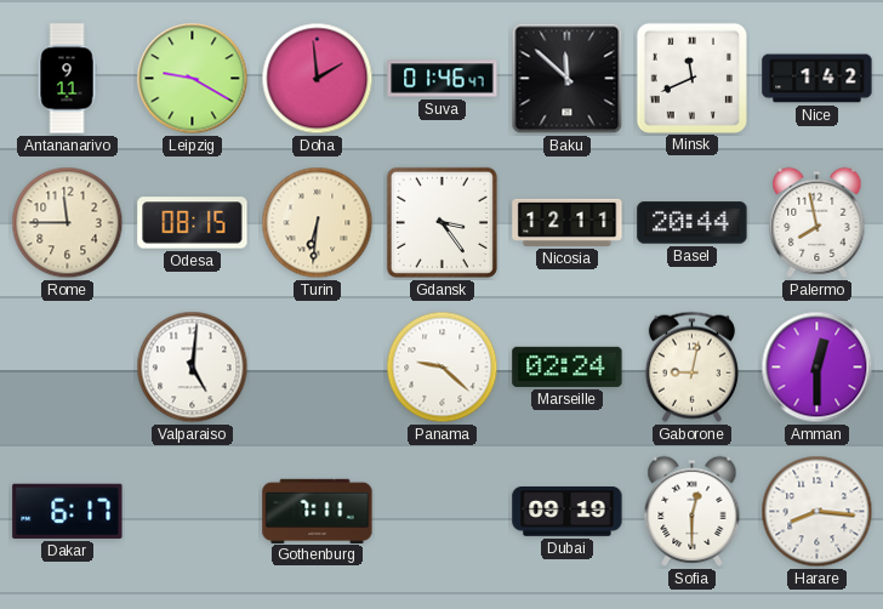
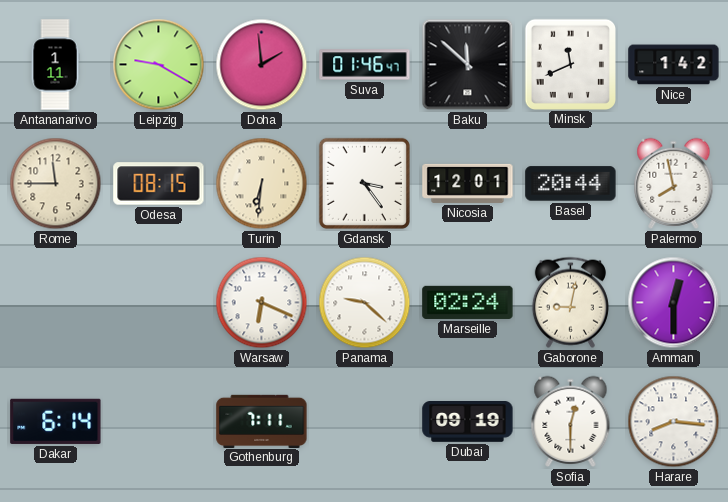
Antananarivo: 9:11 -> 1:11
Nicosia: 12:11 -> 12:01
Valparaiso: 5:01 -> none
Warsaw: none -> 6:19
Dakar: 6:17 -> 6:14
